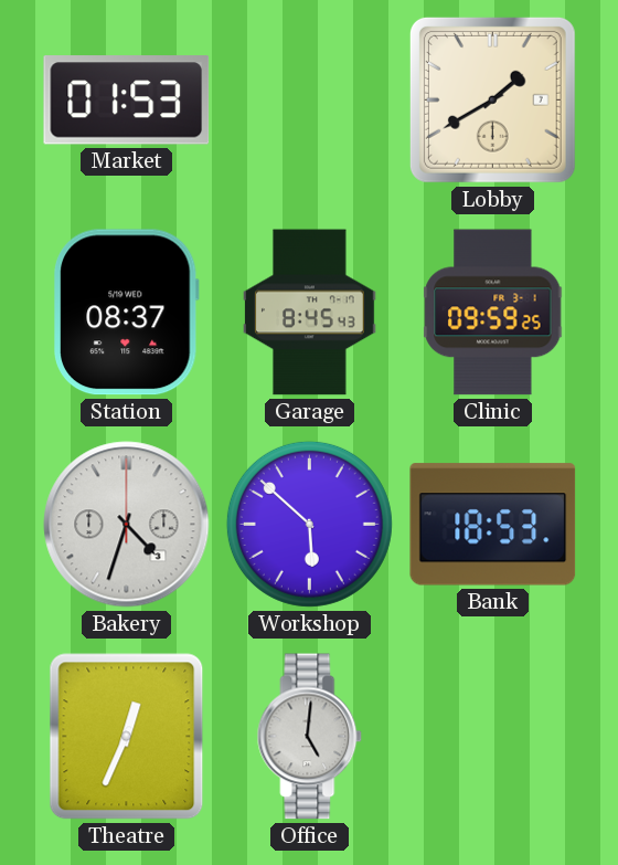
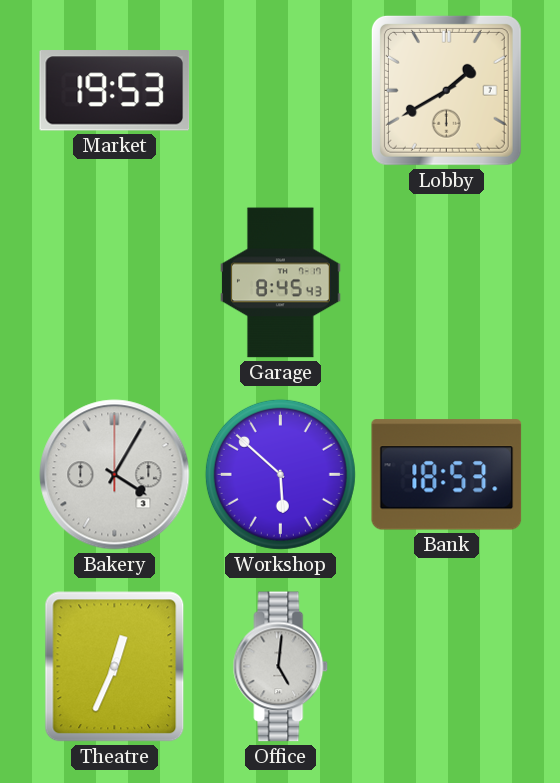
Market: 01:53 -> 19:53
Station: 08:37 -> none
Clinic: 09:59 -> none
Bakery: 4:33 -> 4:05
